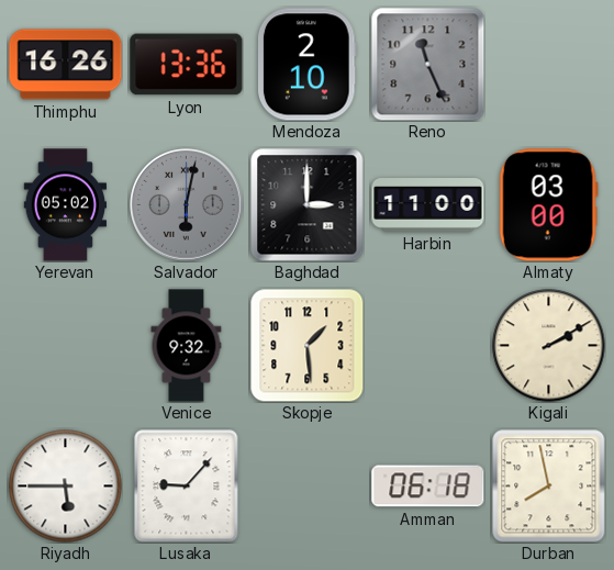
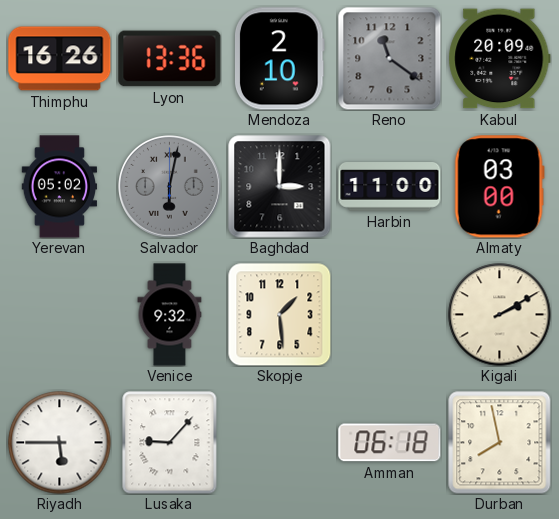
Reno: 11:26 -> 11:21
Kabul: none -> 20:09
